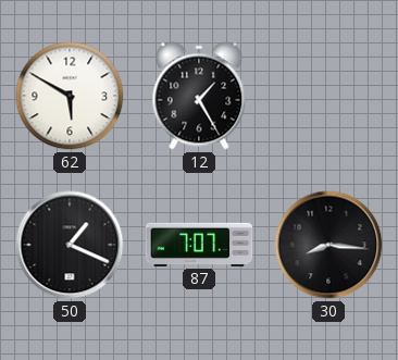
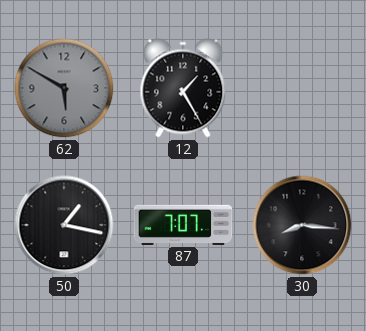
62 dial: white -> grey
50: 1:19 -> 1:17
